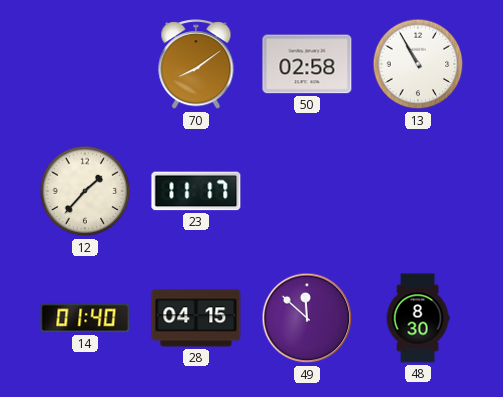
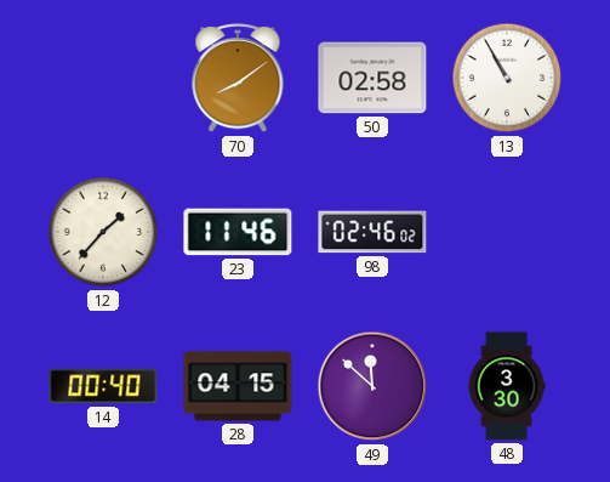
23: 11:17 -> 11:46
98: none -> 02:46
14: 01:40 -> 00:40
48: 8:30 -> 3:30
